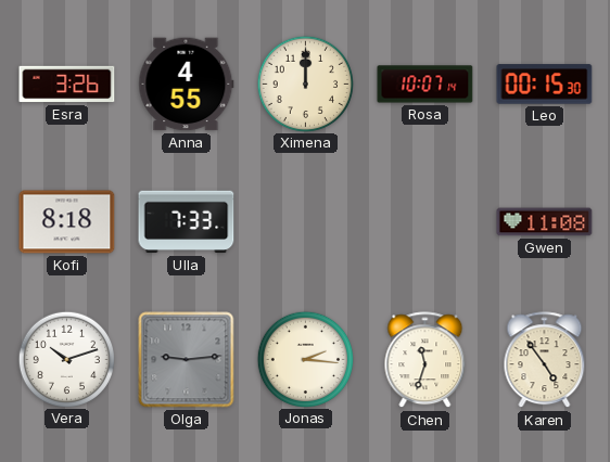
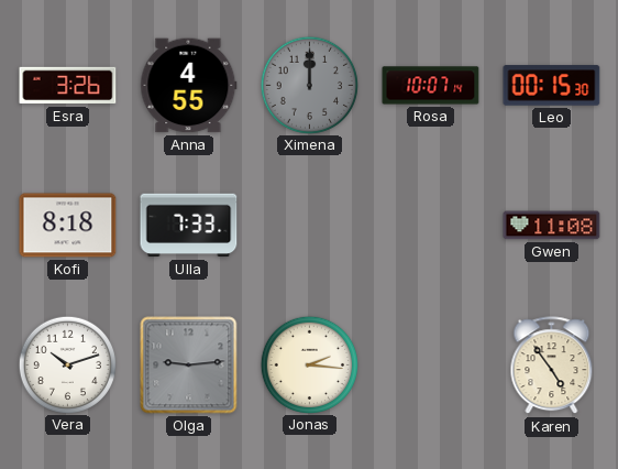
Ximena dial: cream -> grey
Chen: 11:33 -> none
